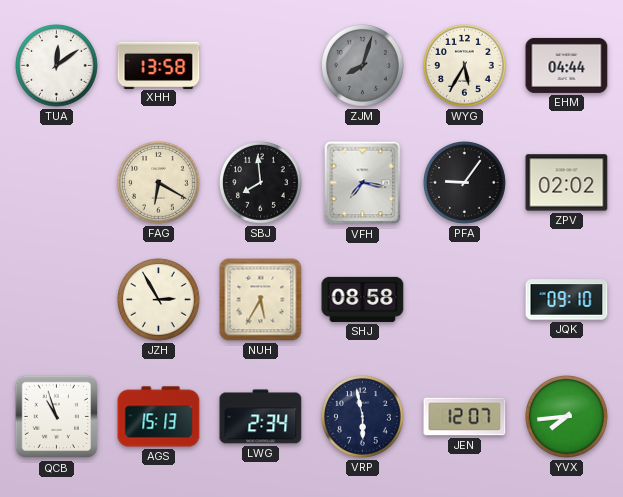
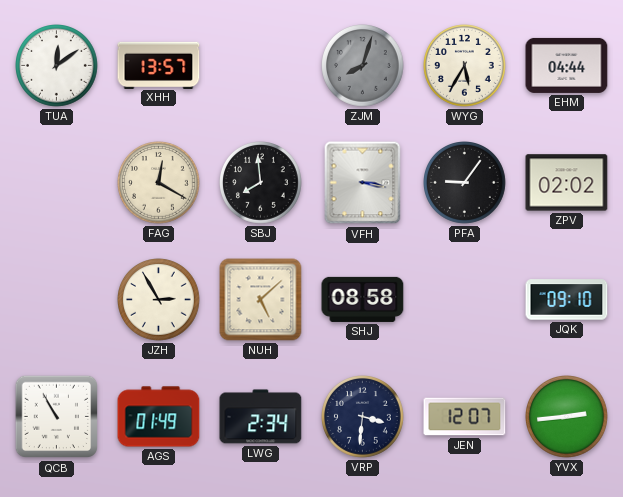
XHH: 13:58 -> 13:57
FAG: 6:20 -> 12:20
VFH: 7:17 -> 3:17
NUH: 5:35 -> 5:08
QCB: 10:57 -> 10:55
AGS: 15:13 -> 01:49
VRP: 5:58 -> 3:31
YVX: 7:44 -> 2:44
